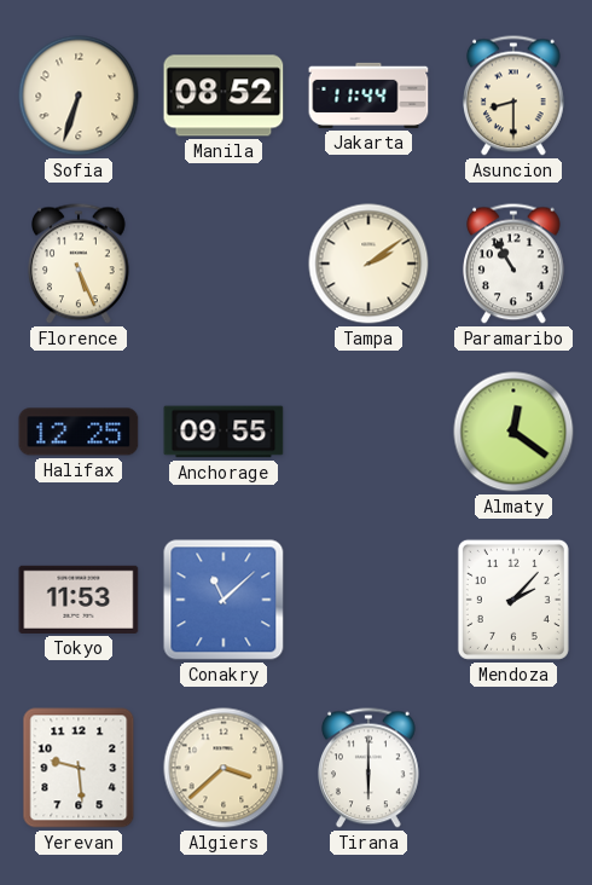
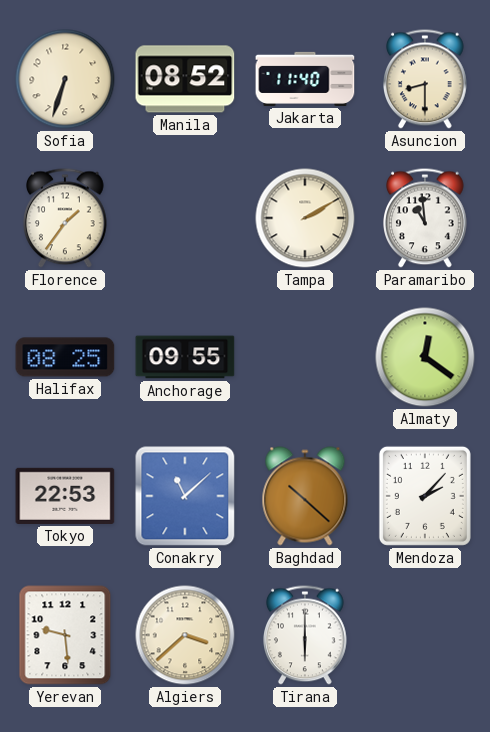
Jakarta: 11:44 -> 11:40
Florence: 5:26 -> 1:36
Tampa: 2:09 -> 2:10
Paramaribo: 10:55 -> 10:59
Halifax: 12:25 -> 08:25
Tokyo: 11:53 -> 22:53
Baghdad: none -> 10:22
